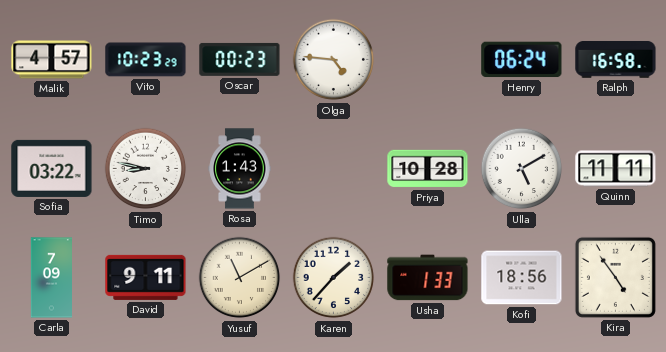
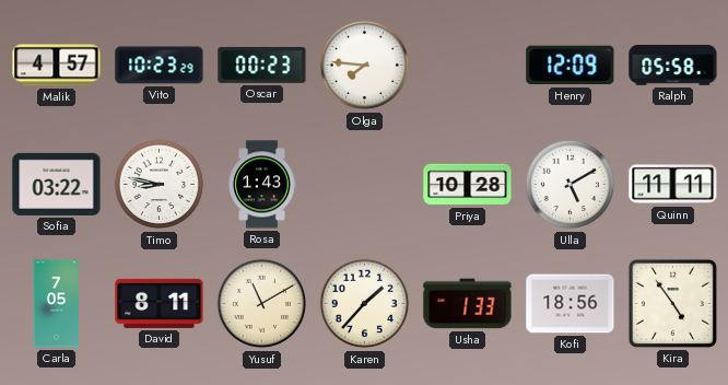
Olga: 4:46 -> 7:46
Henry: 06:24 -> 12:09
Ralph: 16:58 -> 05:58
Carla: 7:09 -> 7:05
David: 9:11 -> 8:11
